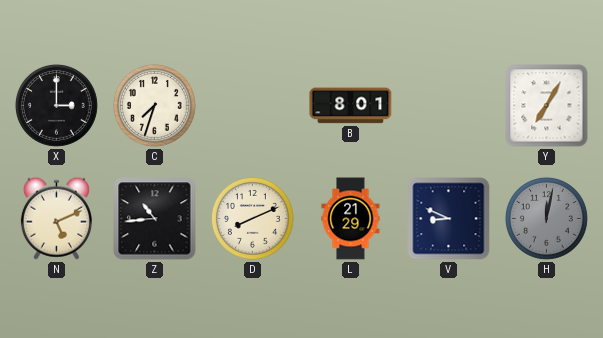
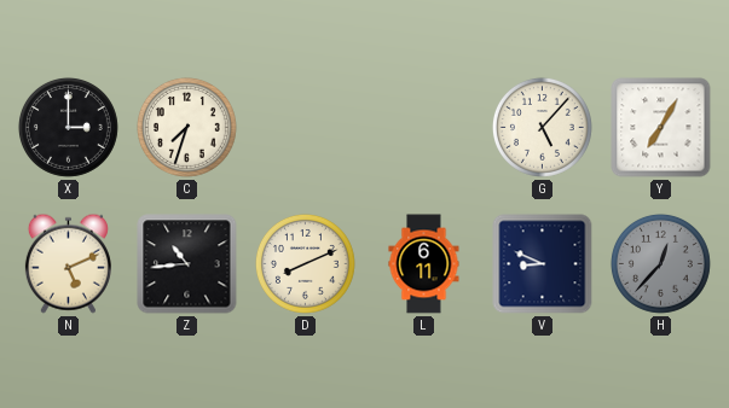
B: 8:01 -> none
G: none -> 5:07
L: 21:29 -> 6:11
H: 12:02 -> 12:37
